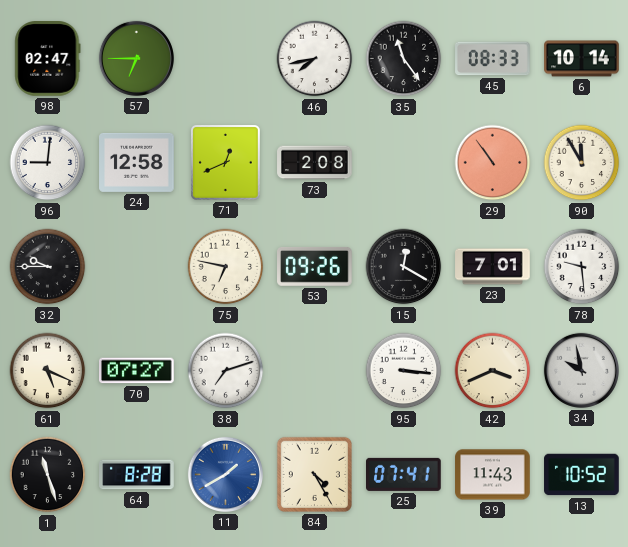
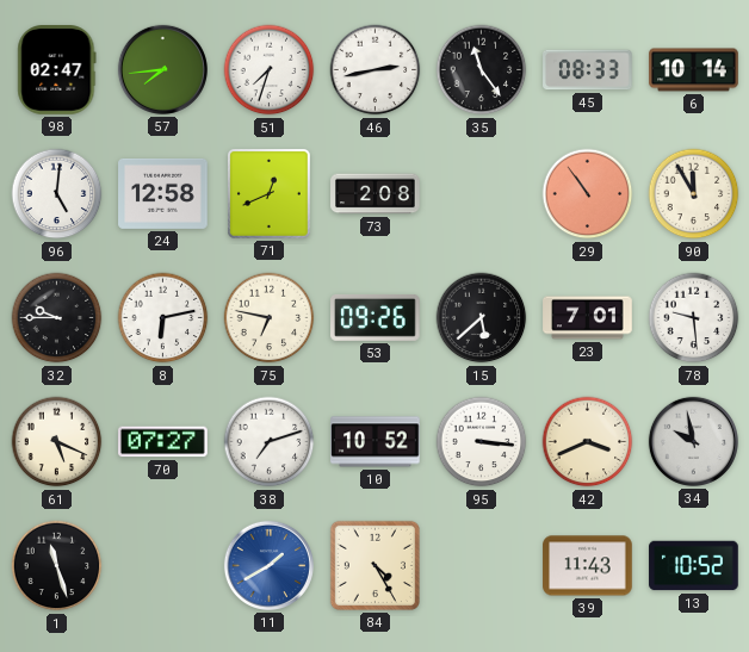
57: 6:45 -> 7:44
51: none -> 7:33
46: 7:43 -> 2:43
96: 9:01 -> 5:01
8: none -> 6:13
15: 12:20 -> 5:38
10: none -> 10:52
64: 8:28 -> none
25: 07:41 -> none
